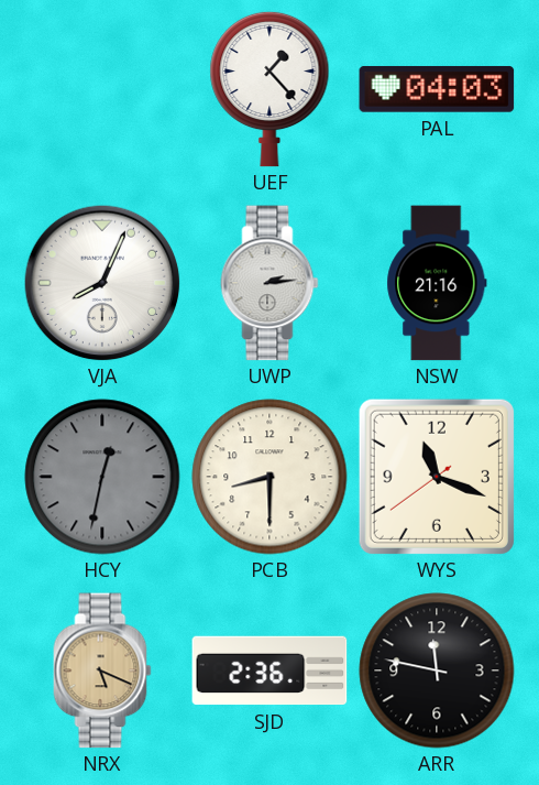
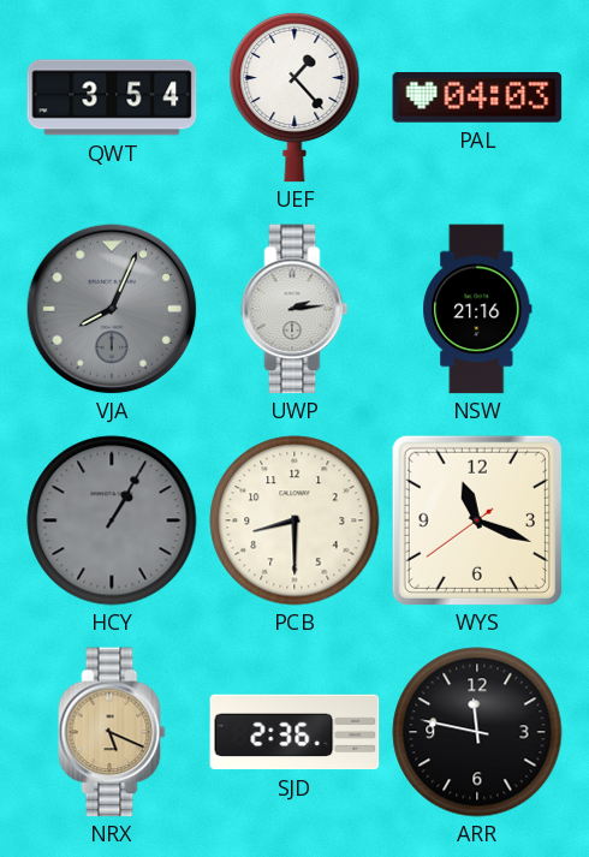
QWT: none -> 3:54
VJA dial: white -> grey
HCY: 12:32 -> 1:05
